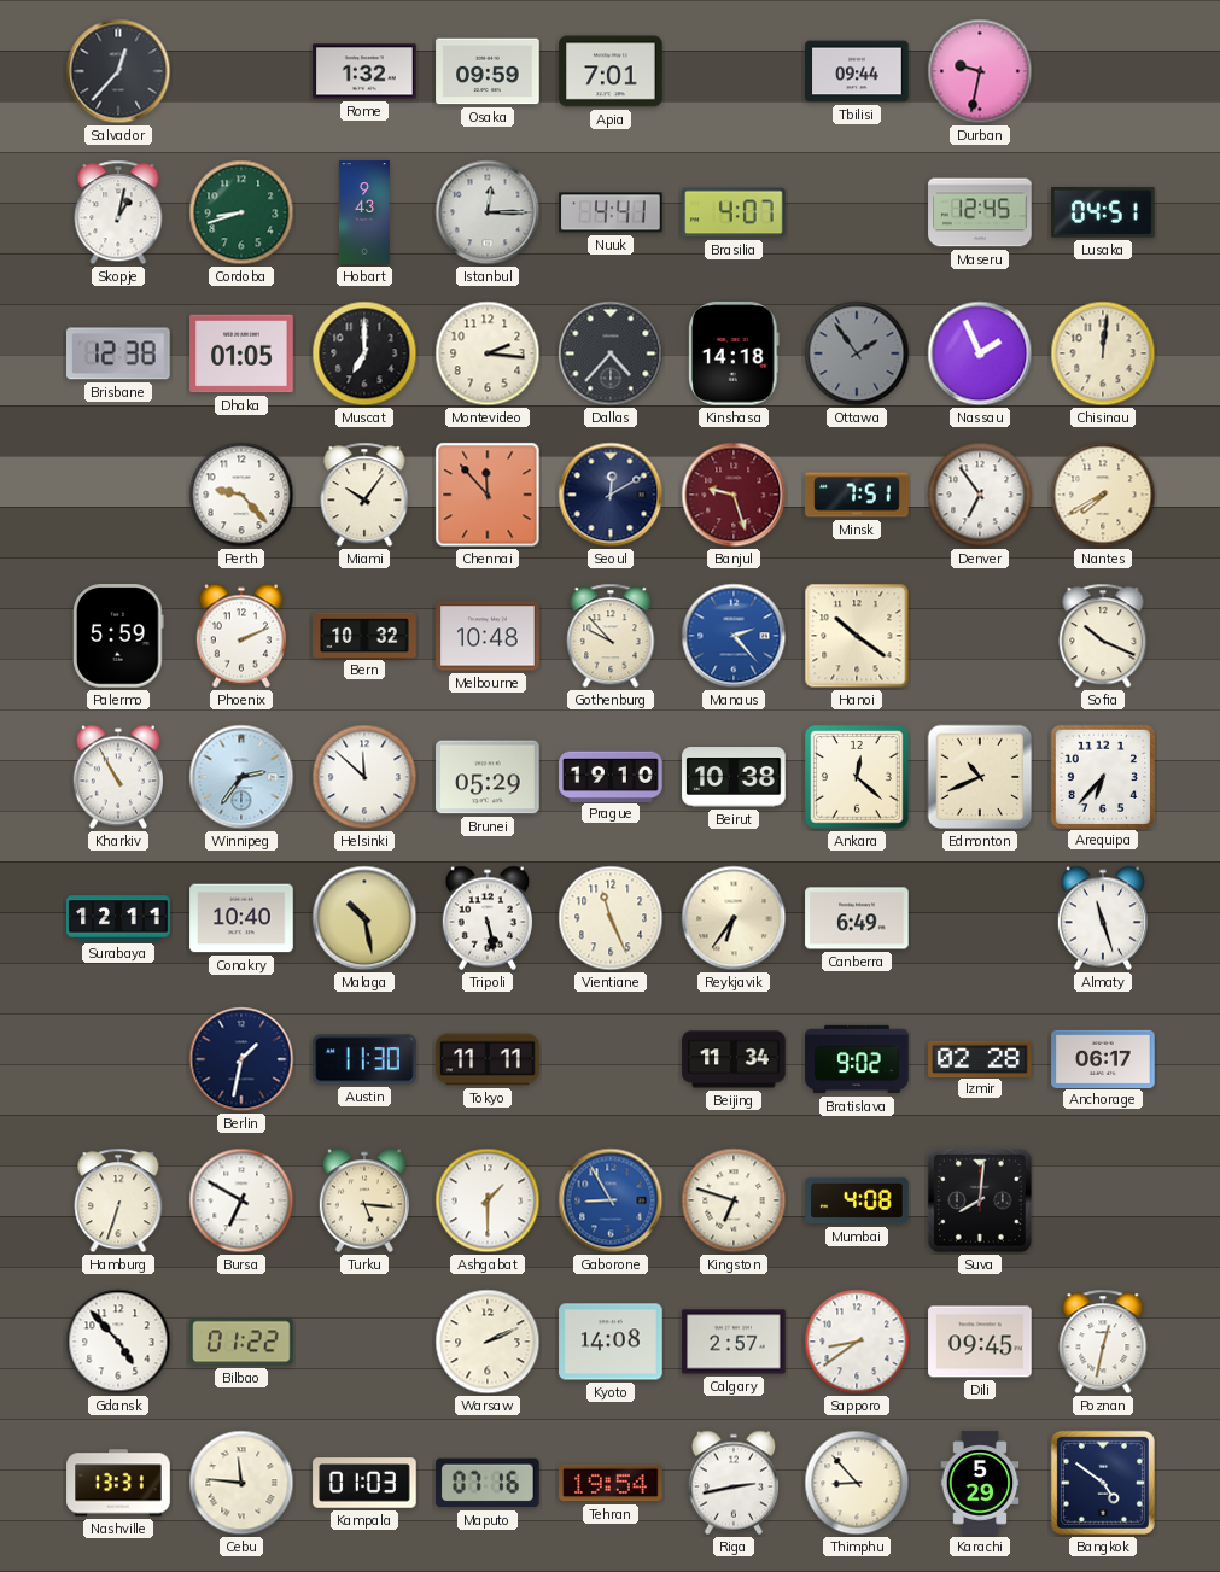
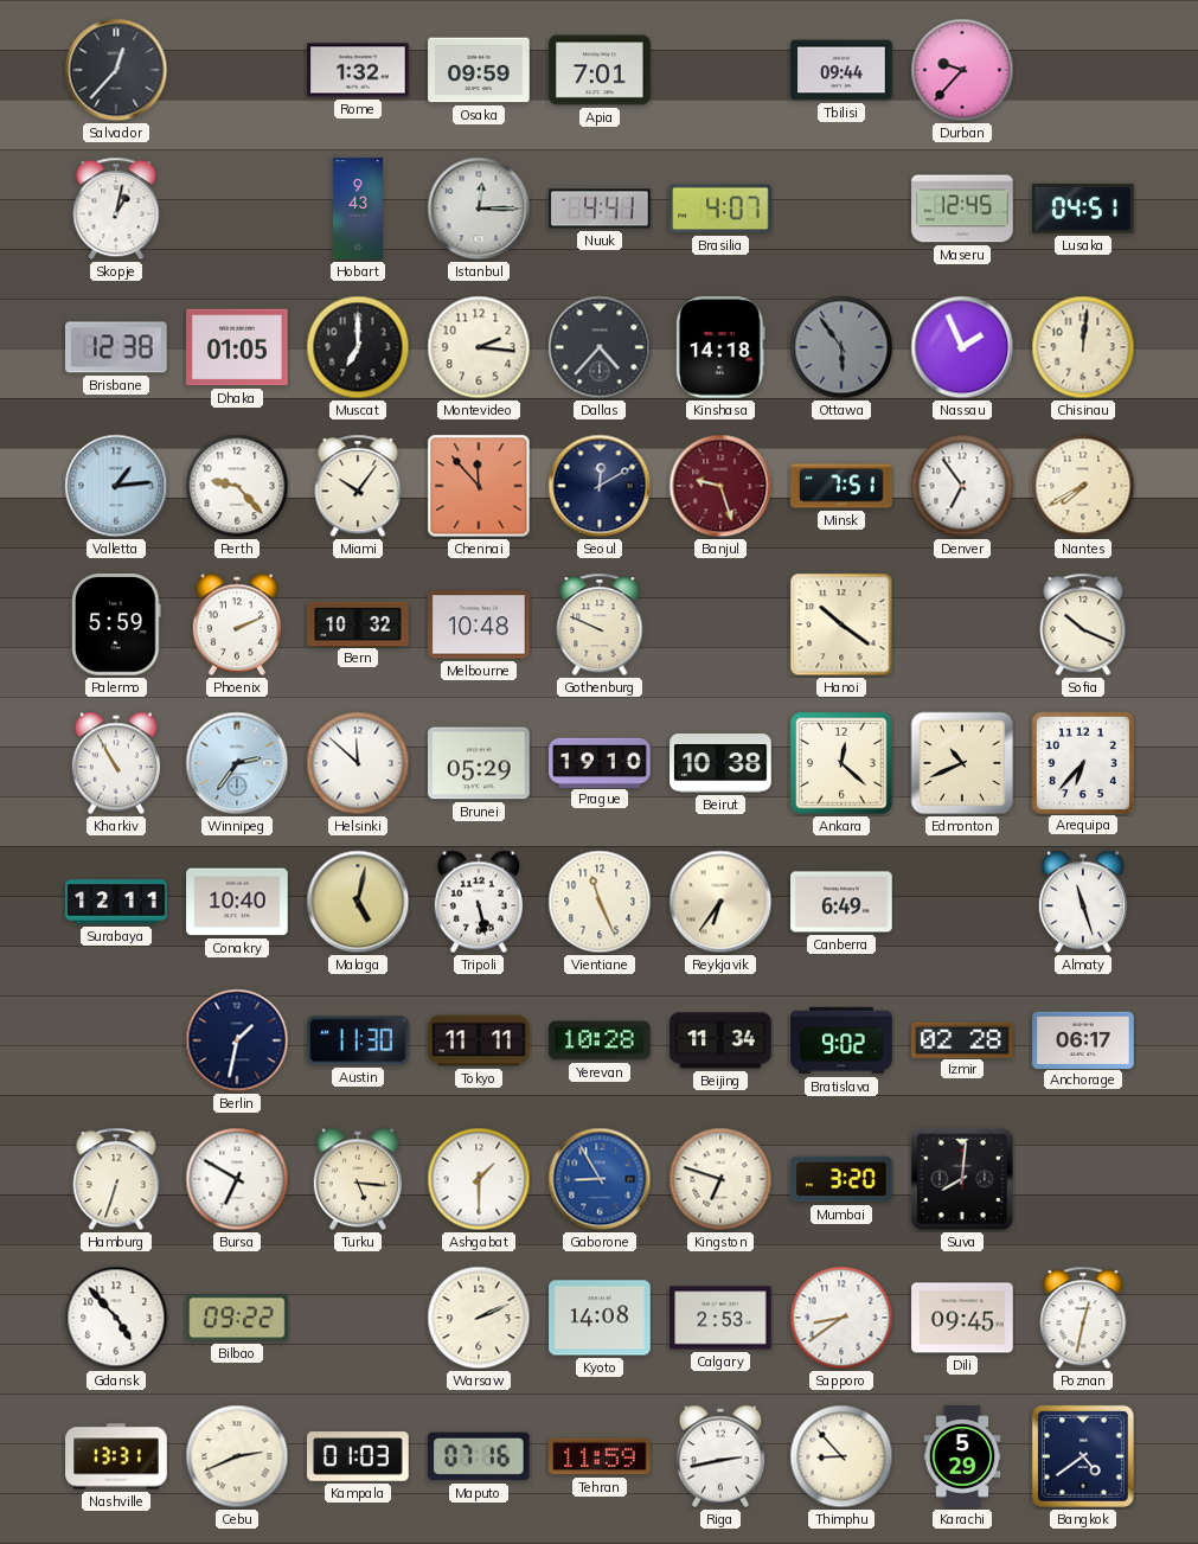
Durban: 9:32 -> 9:37
Cordoba: 8:42 -> none
Ottawa: 1:54 -> 5:54
Valletta: none -> 1:14
Gothenburg: 9:53 -> 9:49
Manaus: 2:23 -> none
Malaga: 10:28 -> 5:02
Yerevan: none -> 10:28
Mumbai: 4:08 -> 3:20
Bilbao: 01:22 -> 09:22
Calgary: 2:57 -> 2:53
Cebu: 11:46 -> 2:41
Tehran: 19:54 -> 11:59
Bangkok: 4:51 -> 4:39
